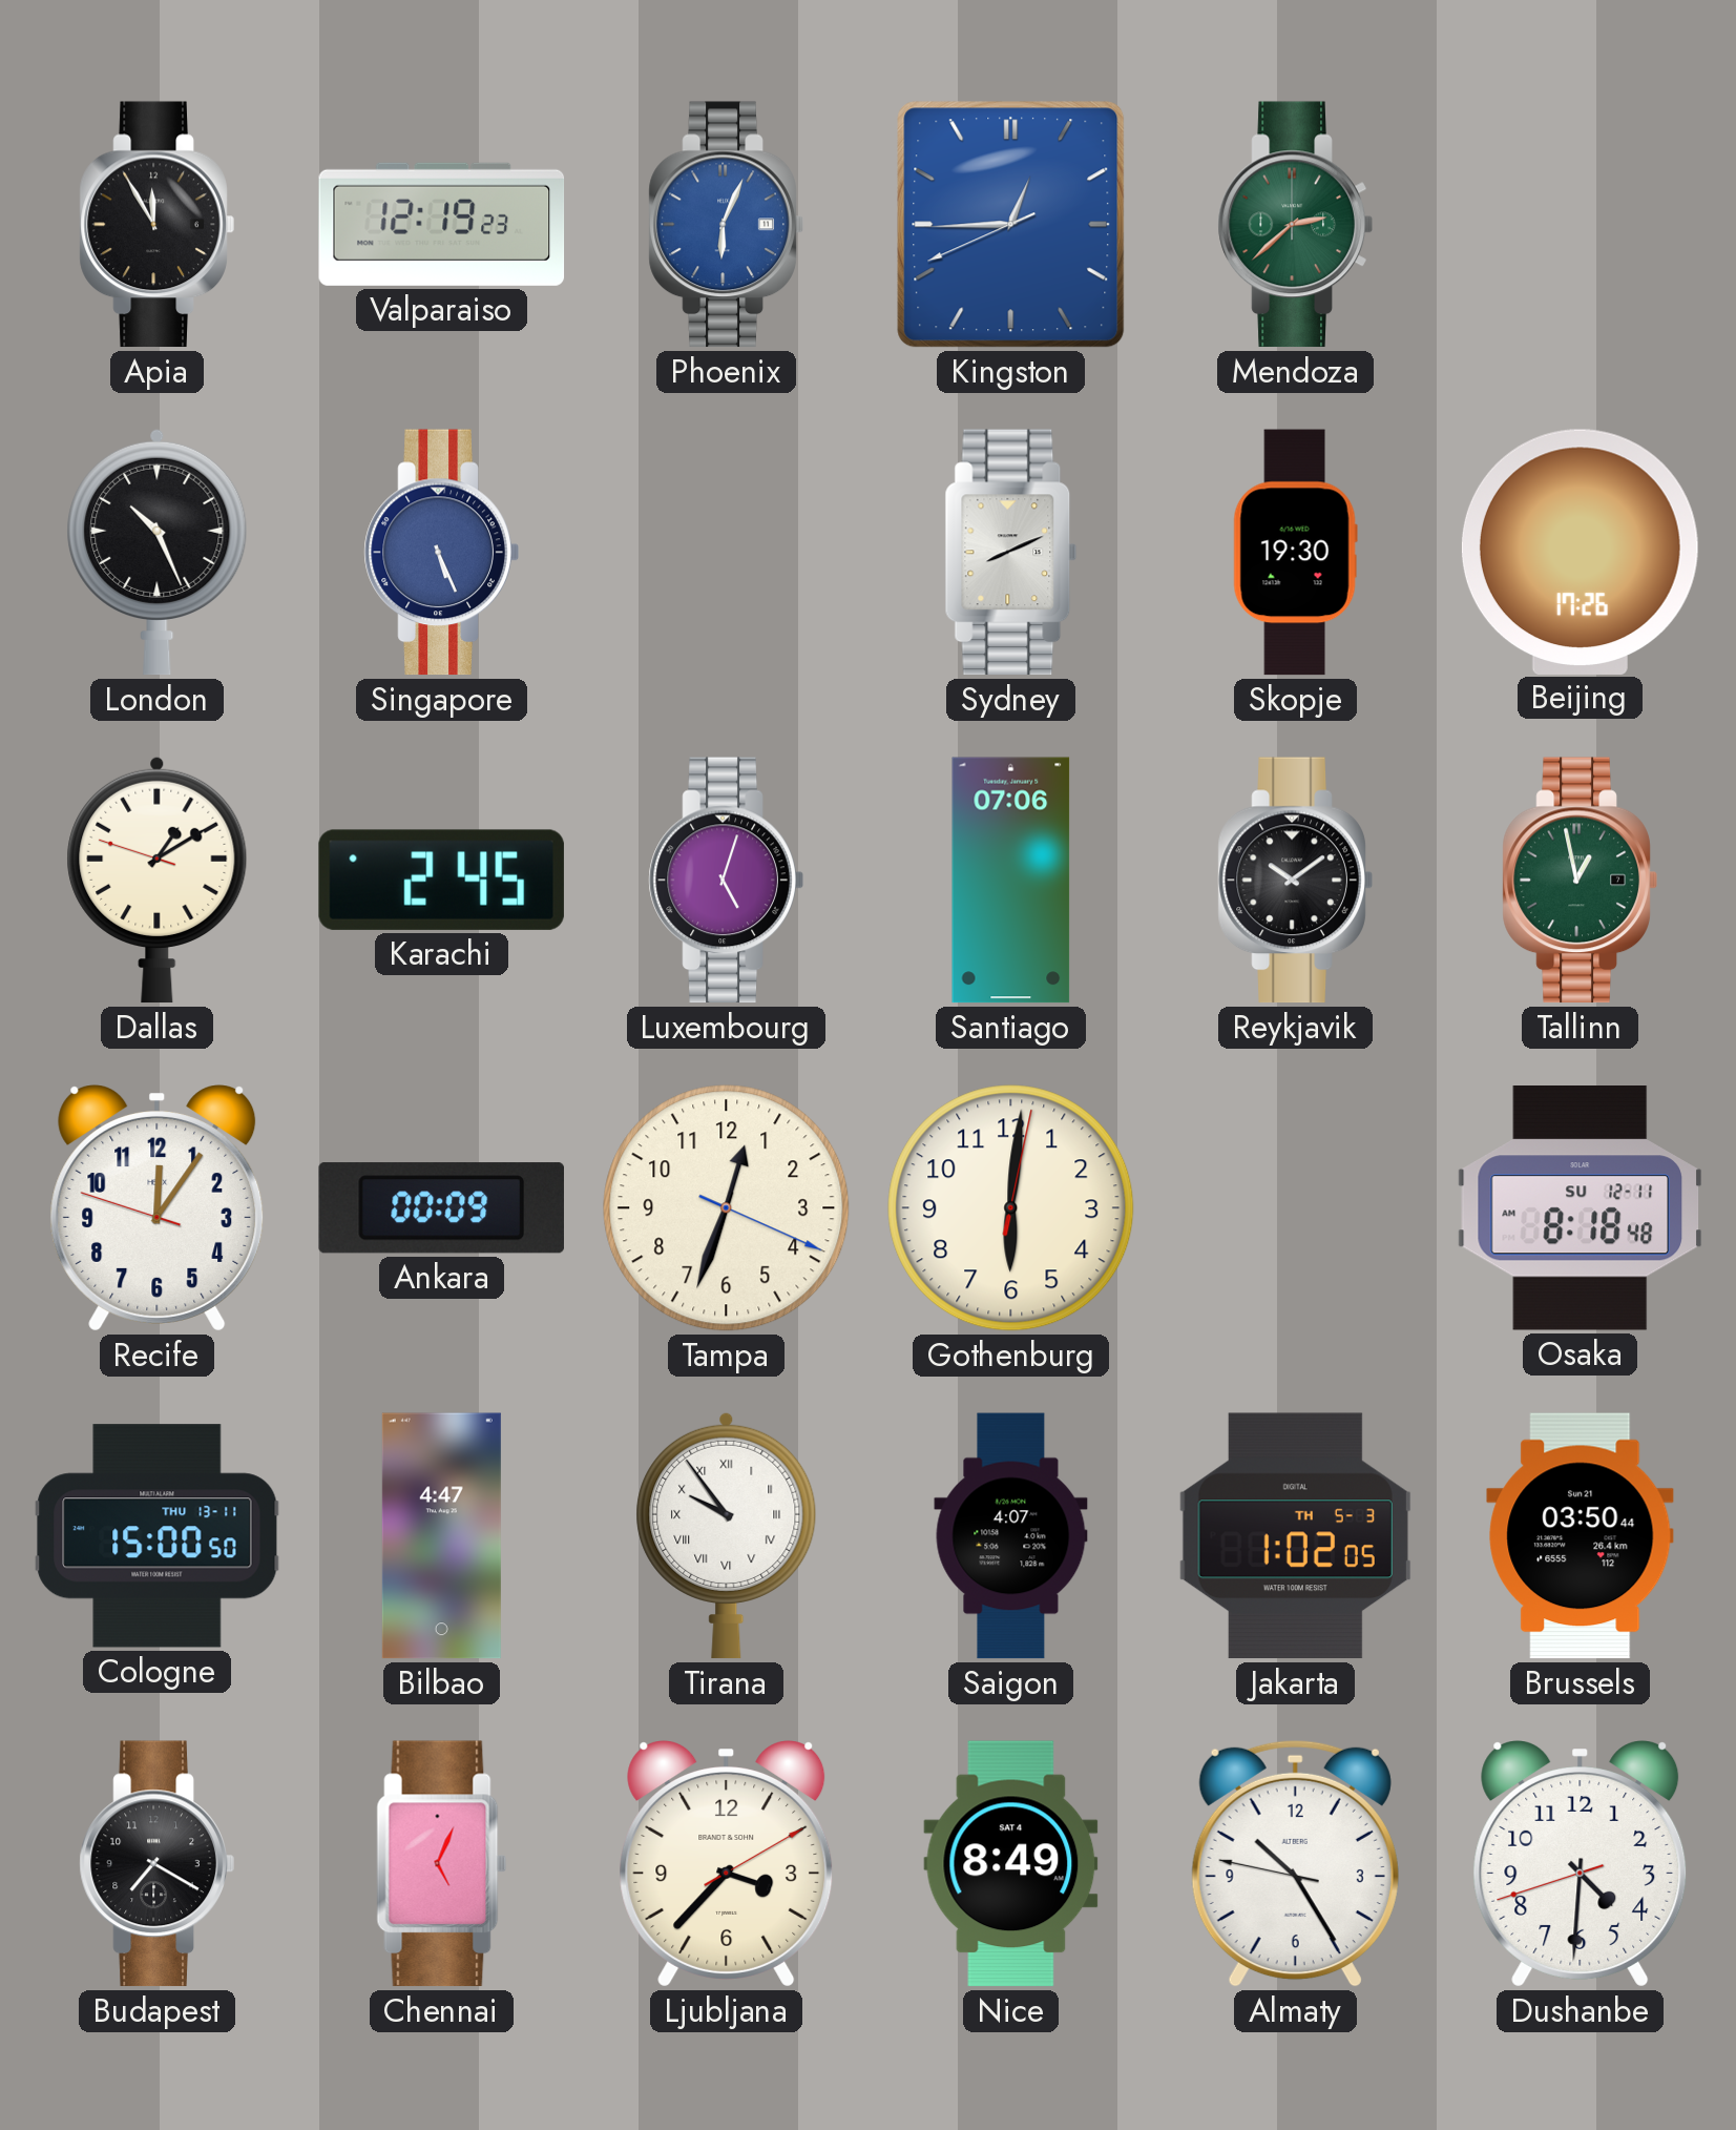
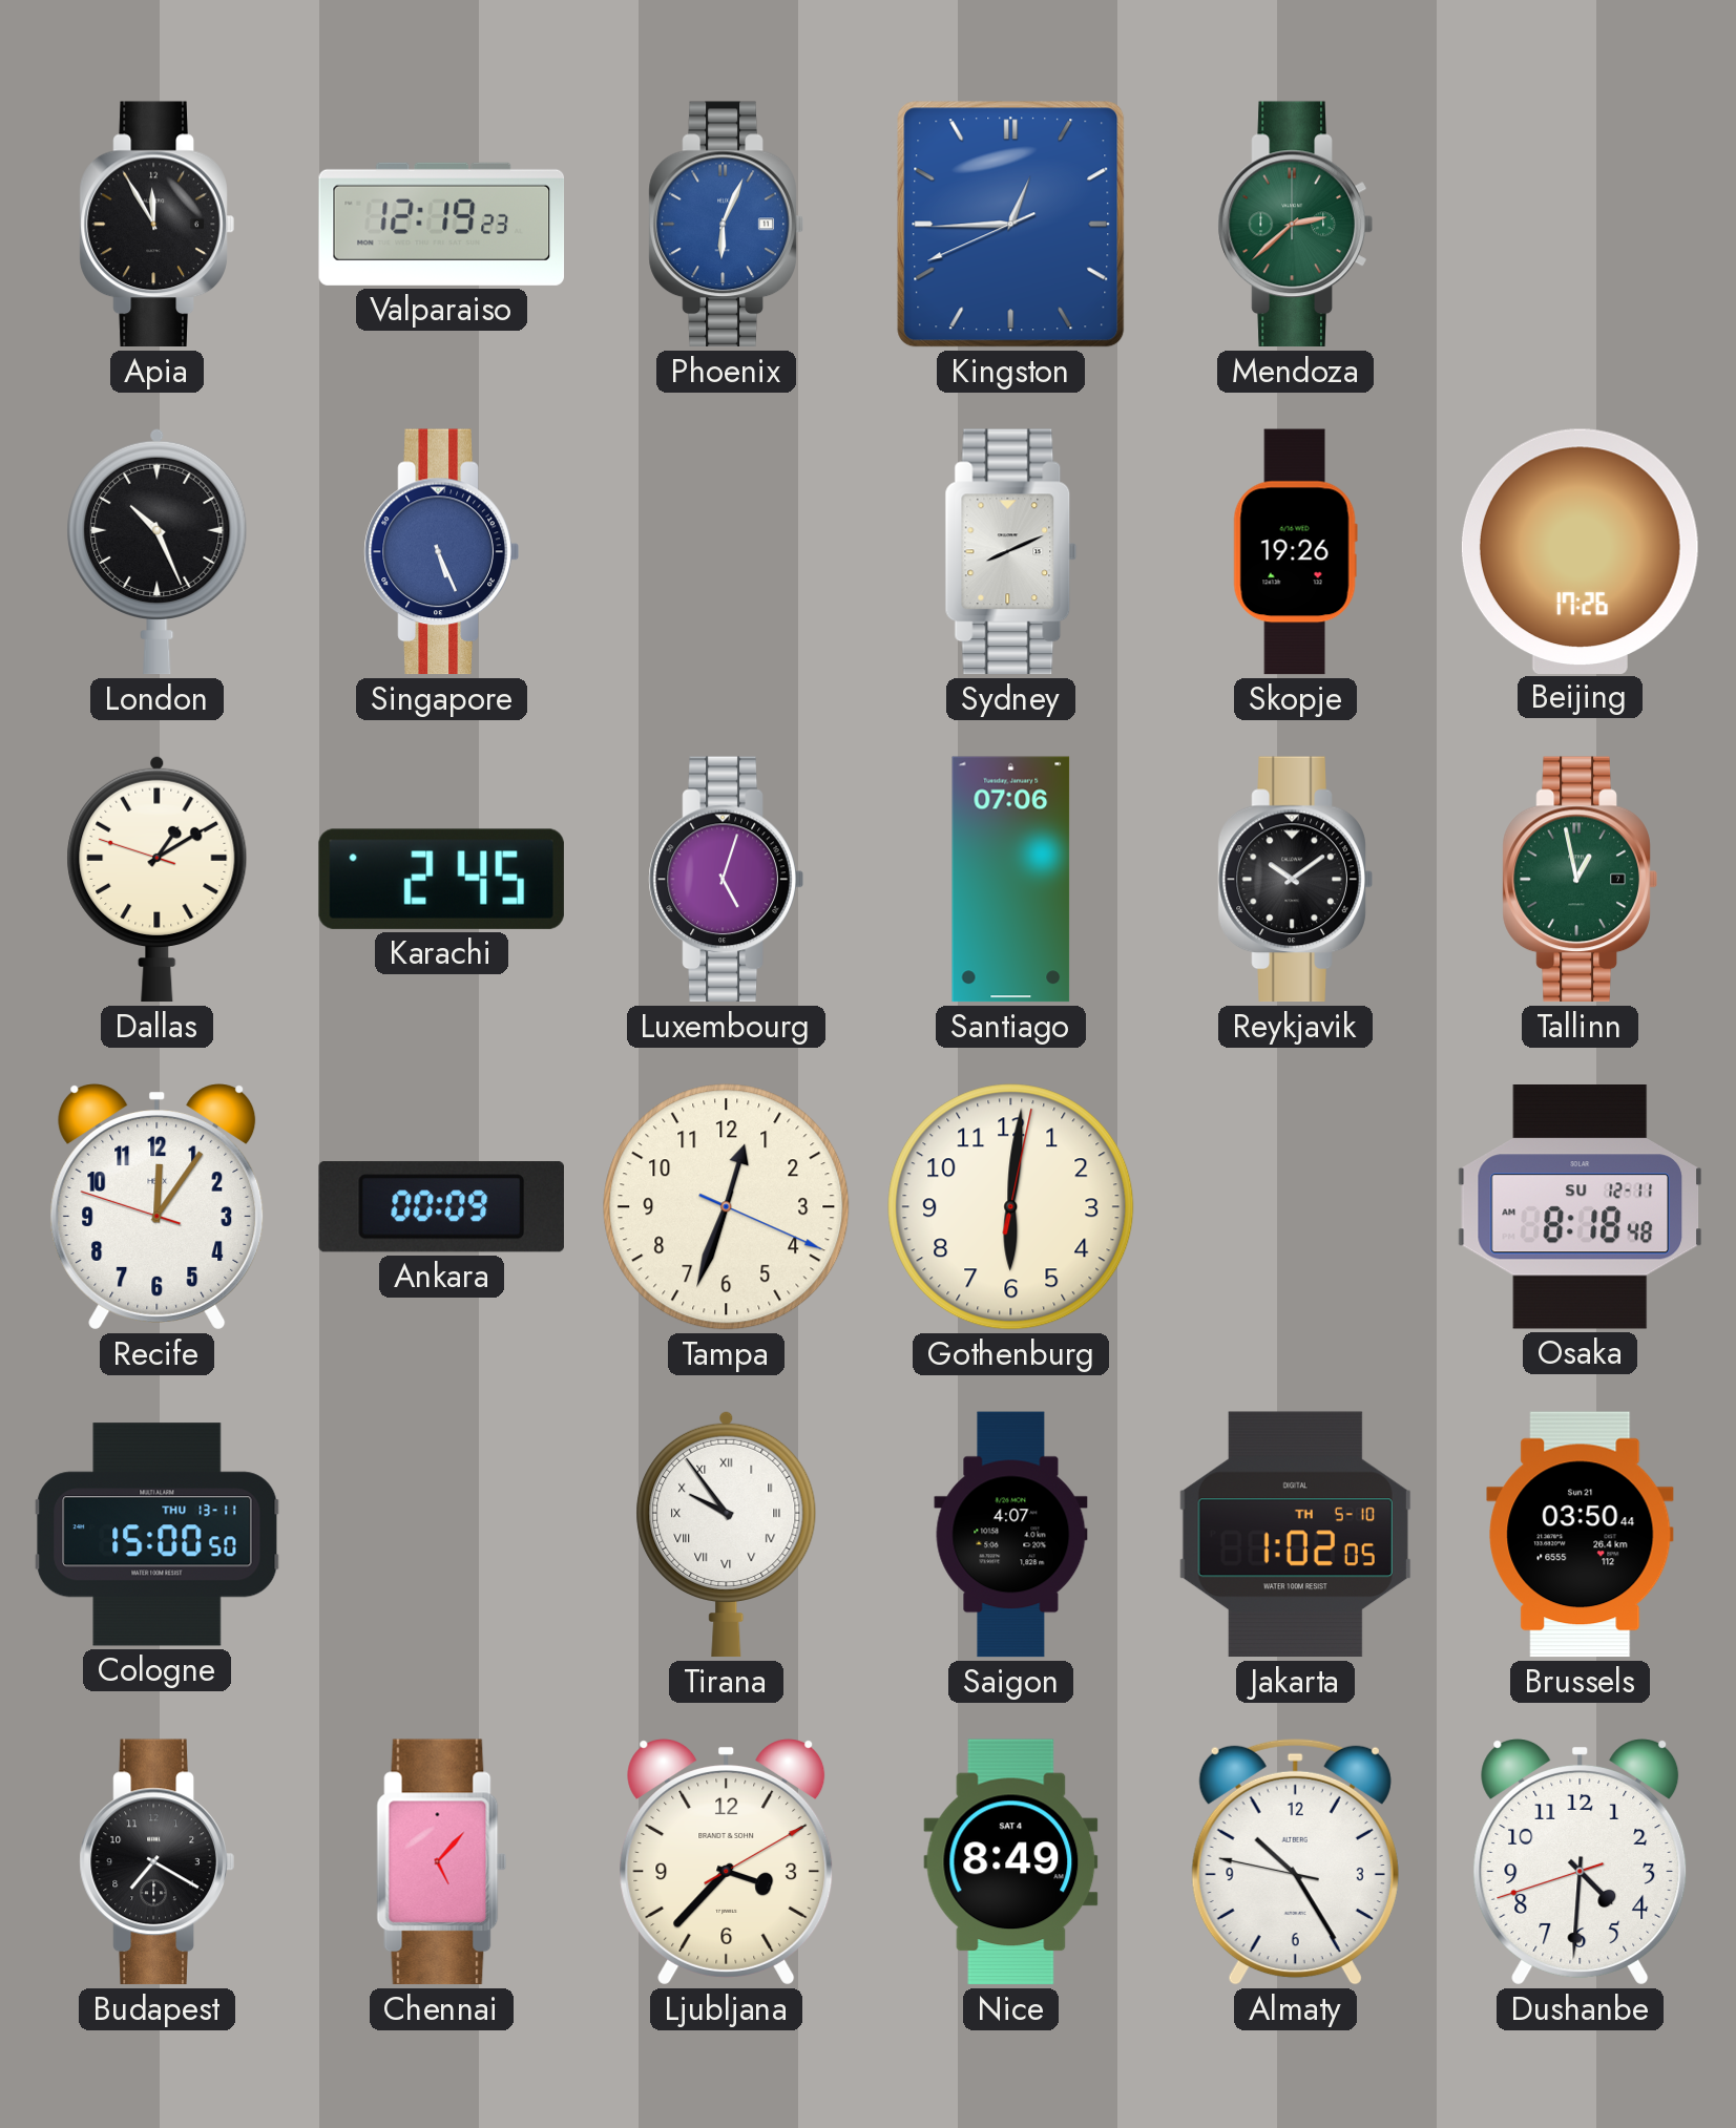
Skopje: 19:30 -> 19:26
Bilbao: 4:47 -> none
Jakarta date: TH 5-3 -> TH 5-10
Chennai: 5:04 -> 5:07
